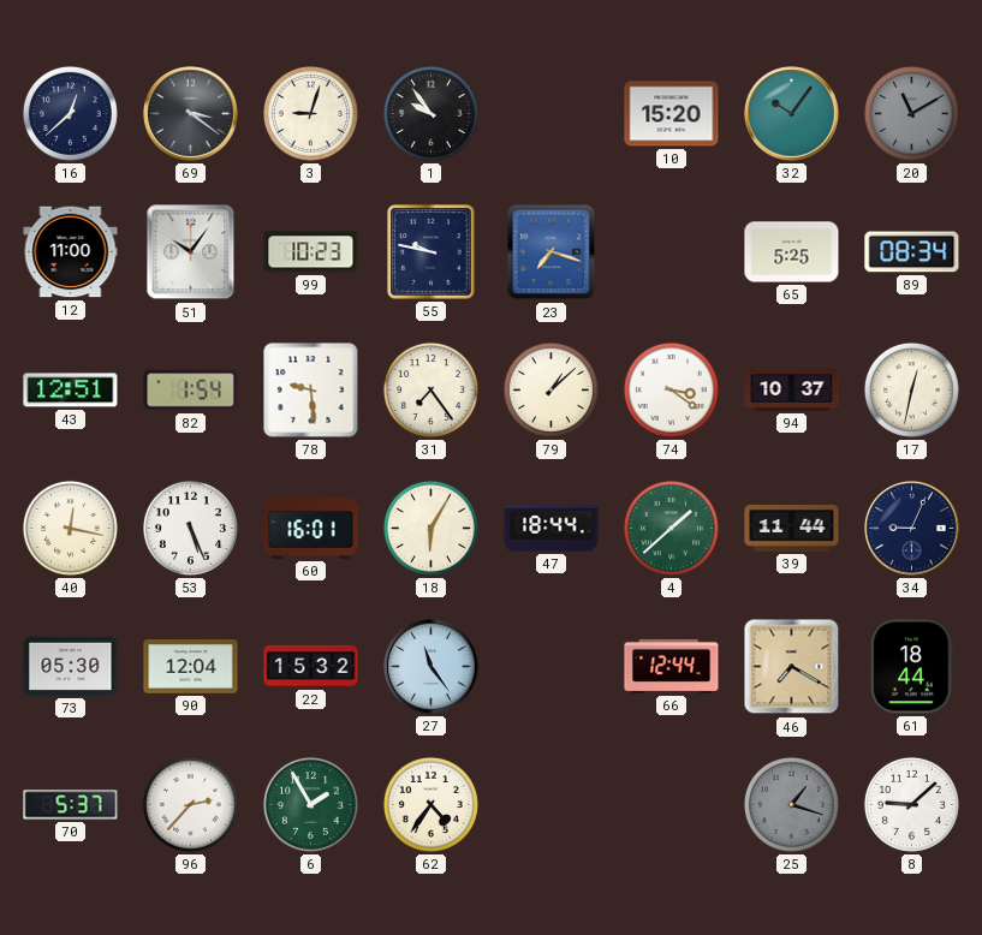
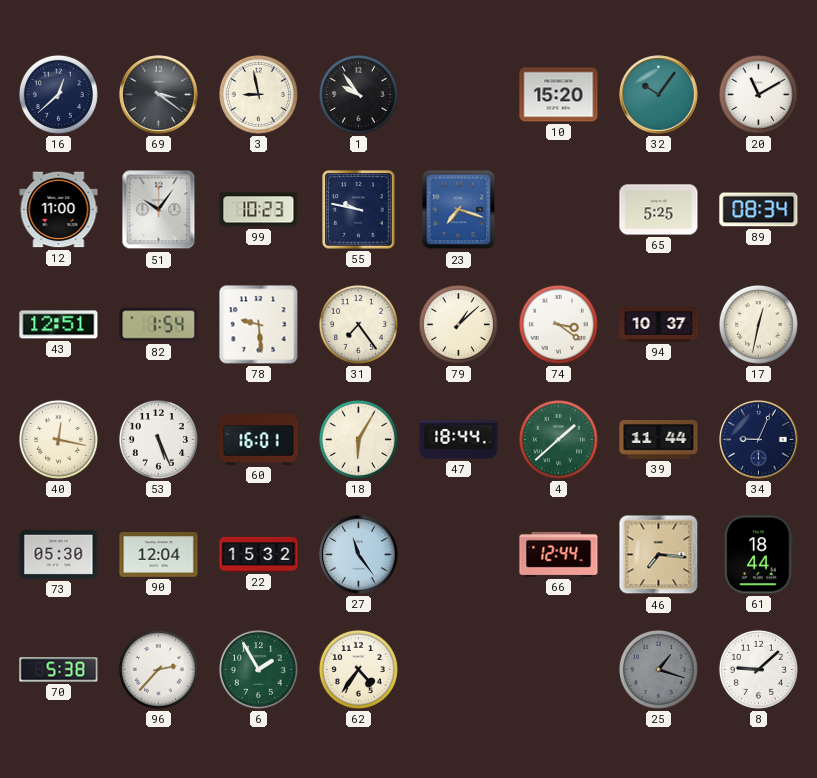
3: 9:03 -> 8:58
20 dial: grey -> white
46: 7:20 -> 7:16
70: 5:37 -> 5:38
